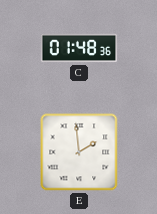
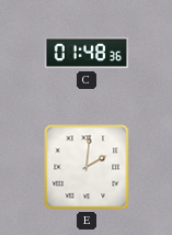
E: 1:59 -> 2:01
